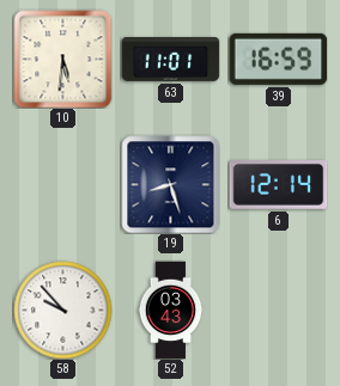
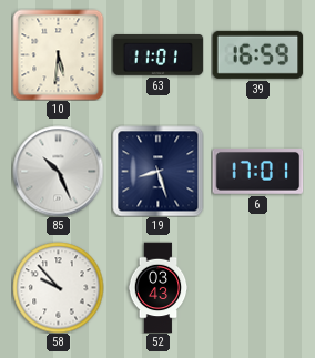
85: none -> 10:26
6: 12:14 -> 17:01
